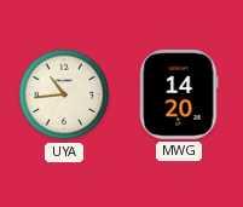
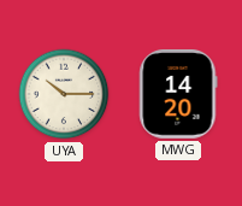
UYA: 10:44 -> 10:15
